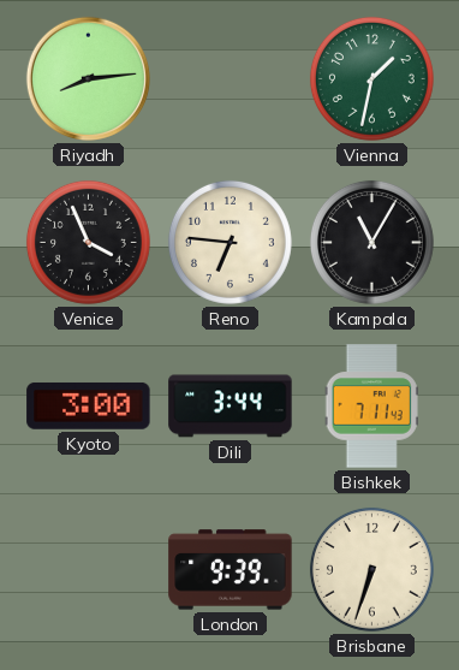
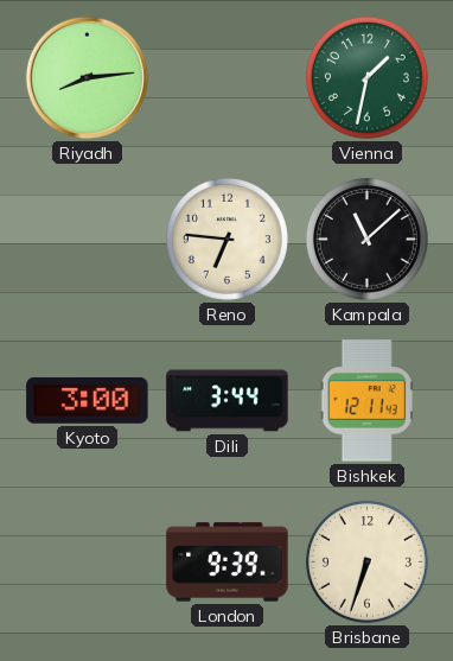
Venice: 3:56 -> none
Kampala: 11:05 -> 11:08
Bishkek: 7:11 -> 12:11
